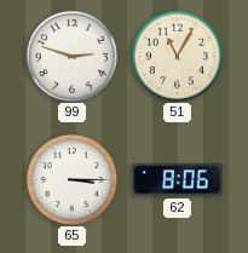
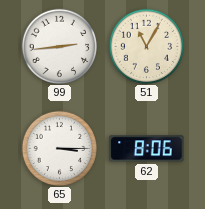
99: 2:48 -> 2:44
